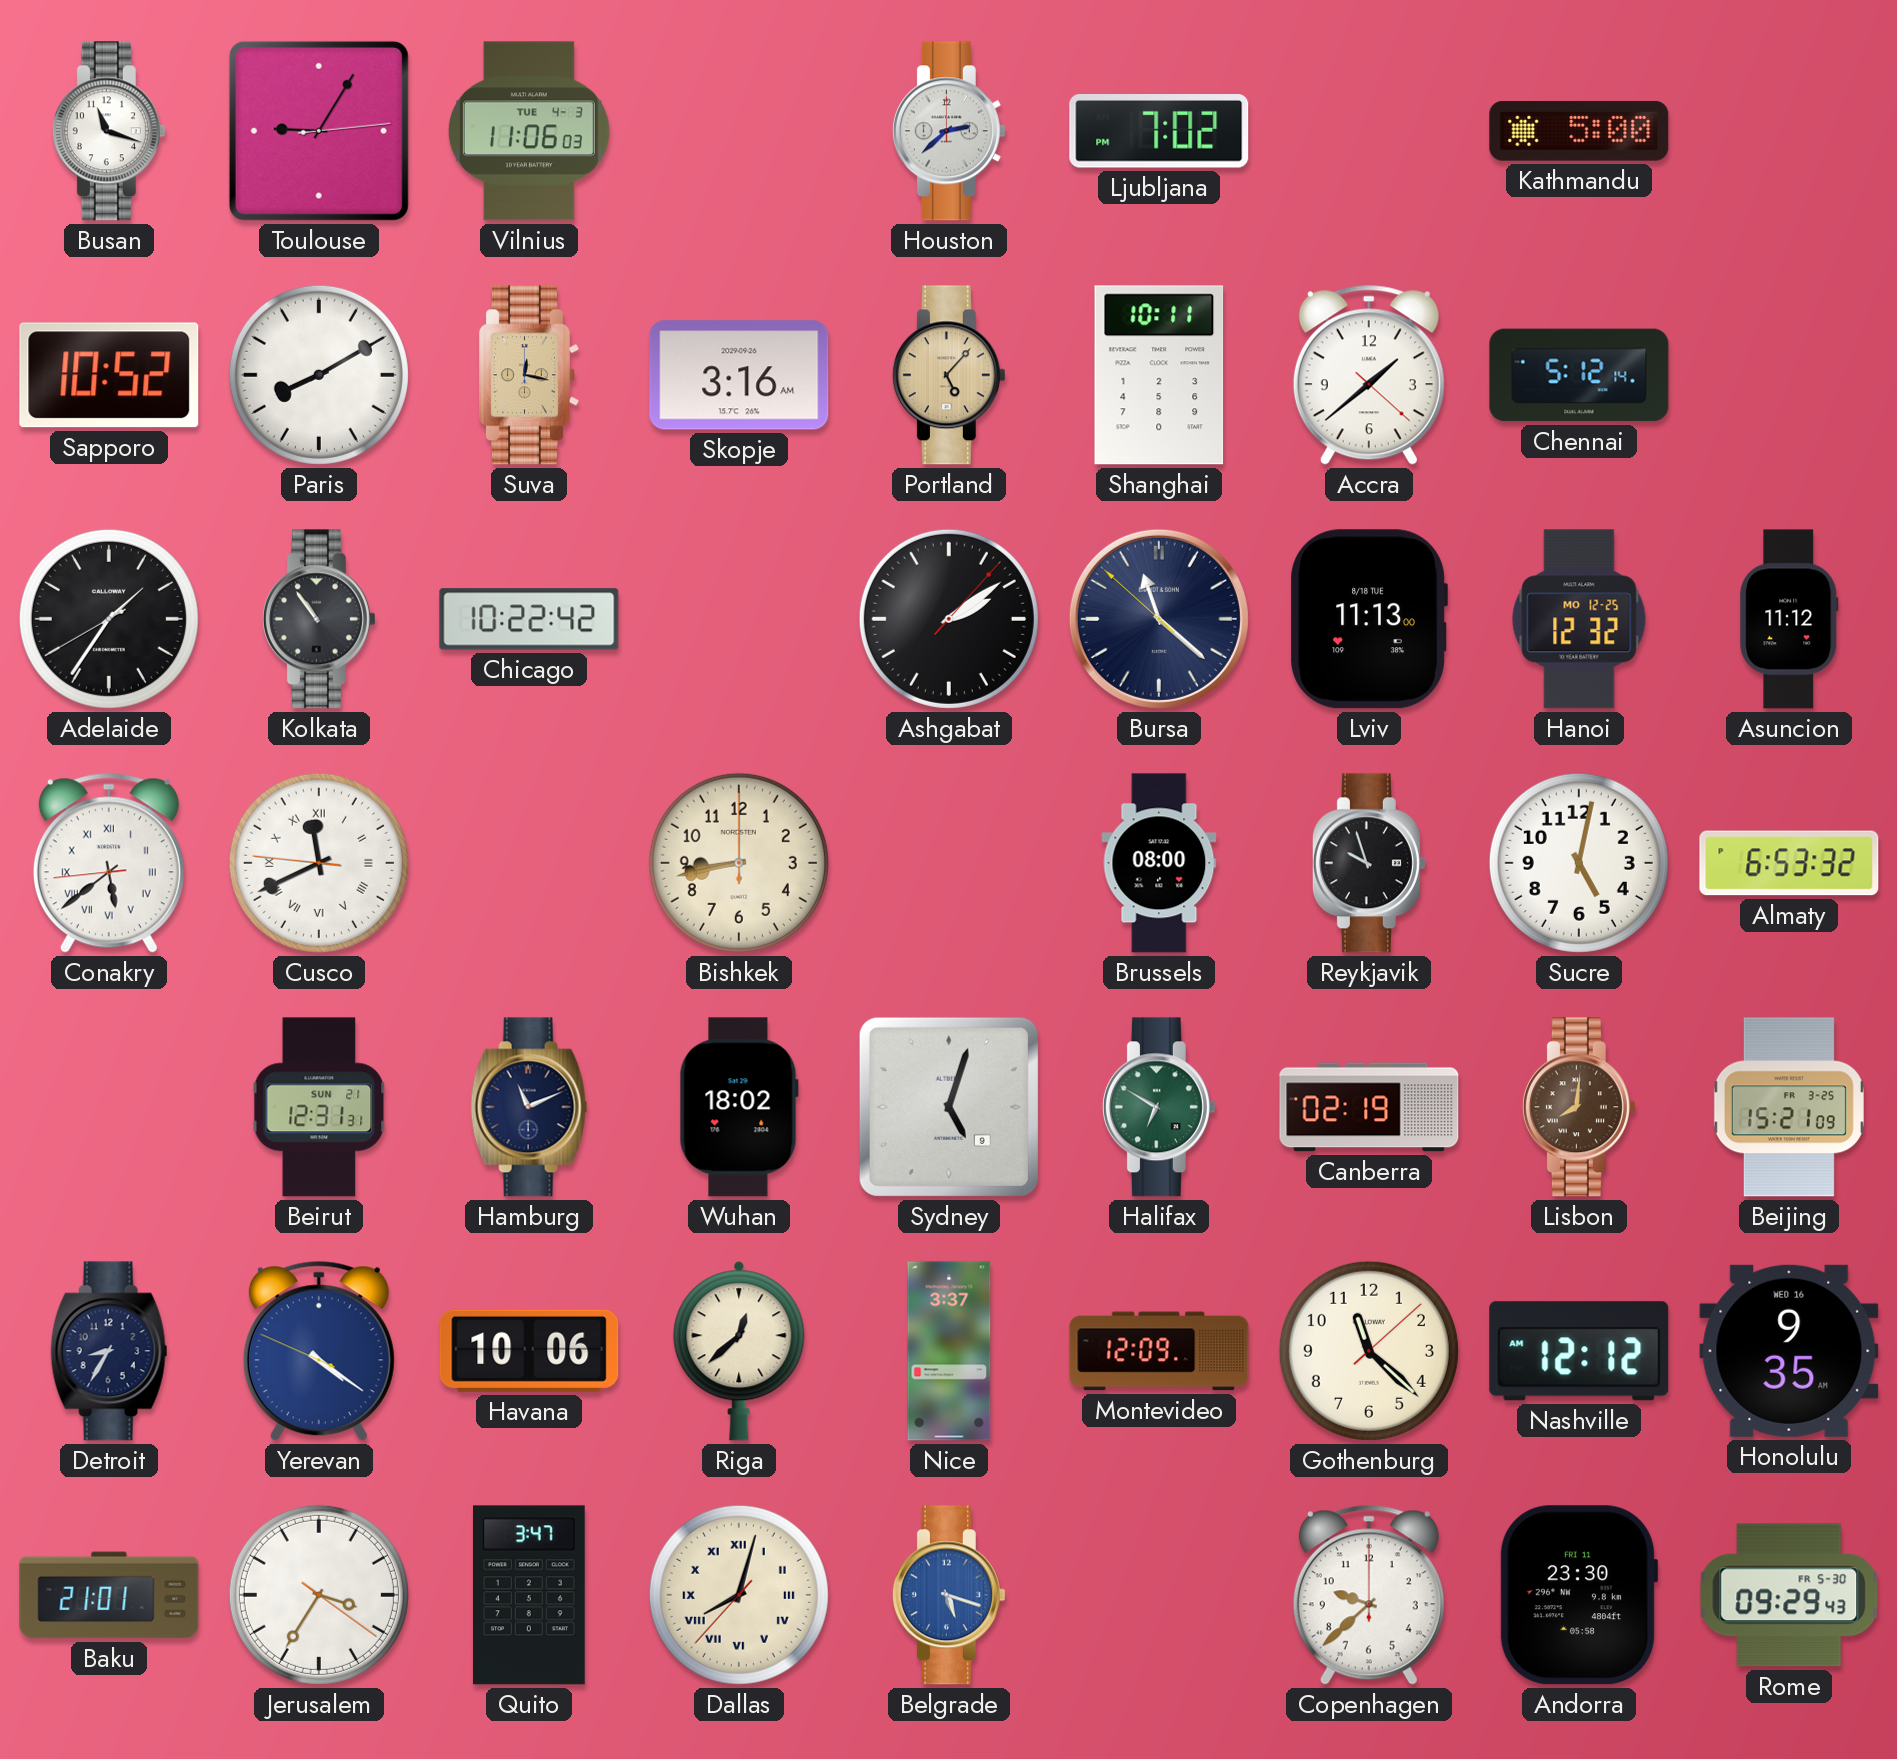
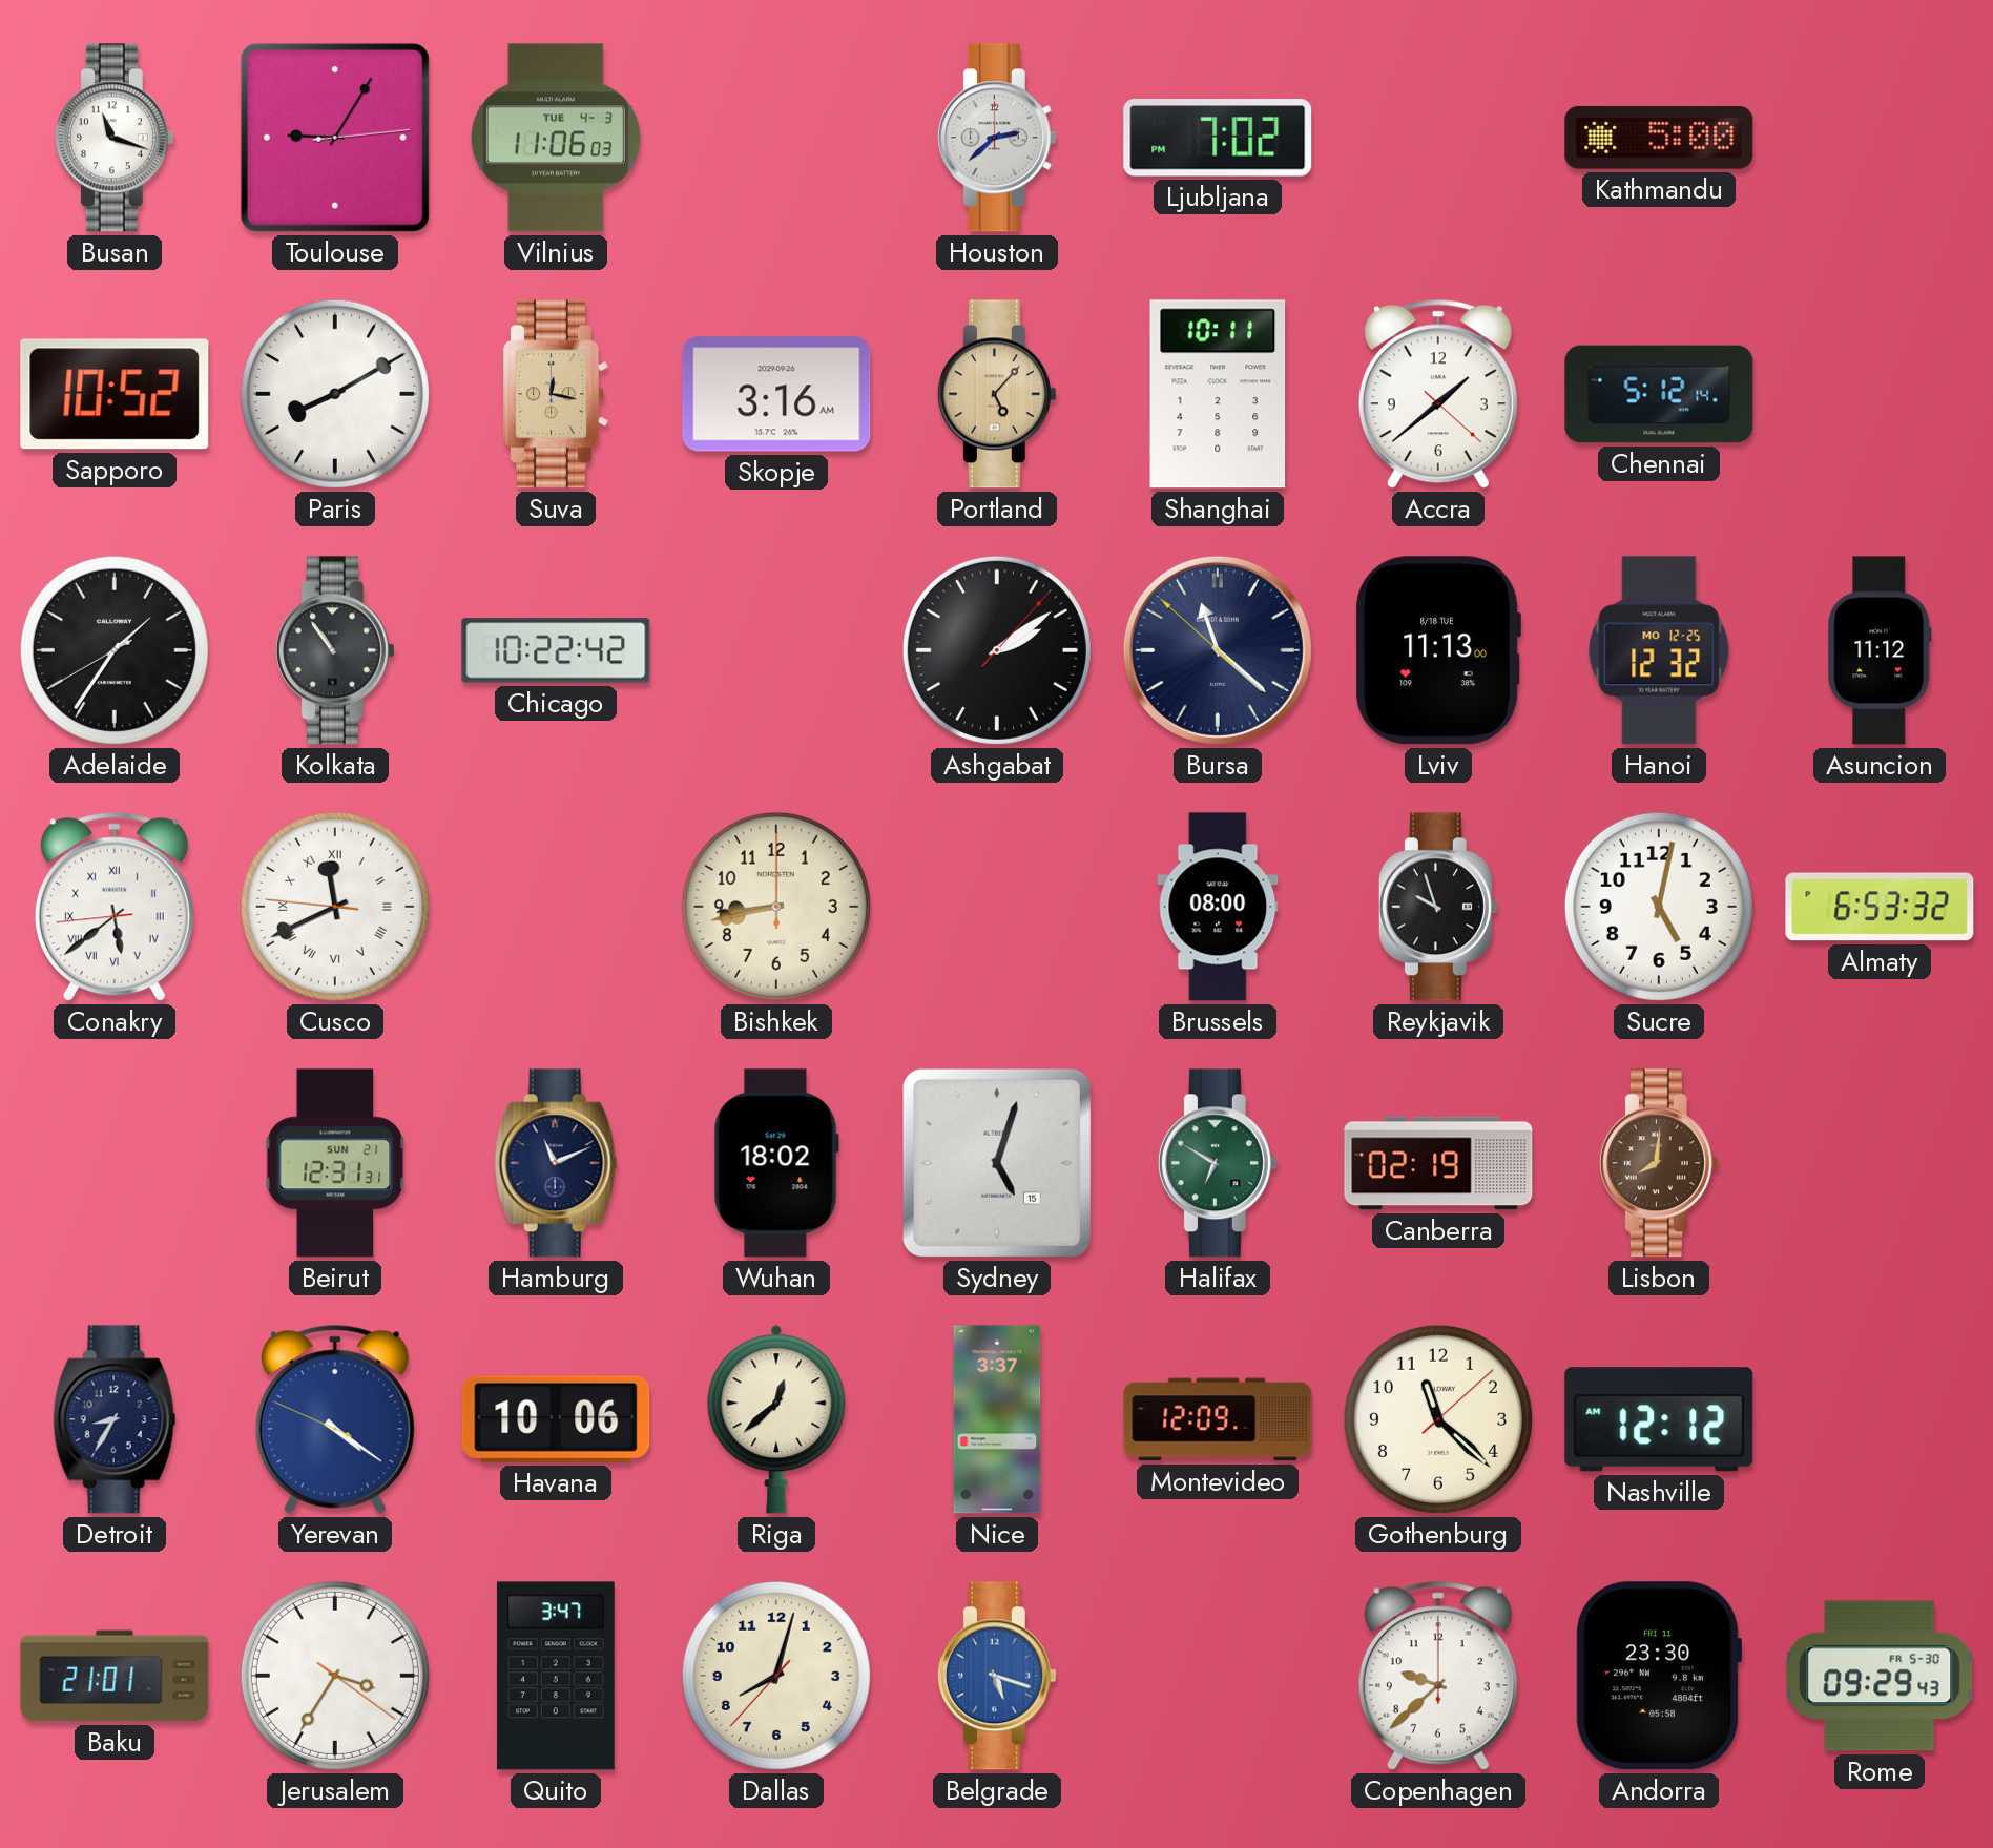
Sydney date: 9 -> 15
Beijing: 15:21 -> none
Honolulu: 9:35 -> none
Dallas numerals: Roman -> Arabic
